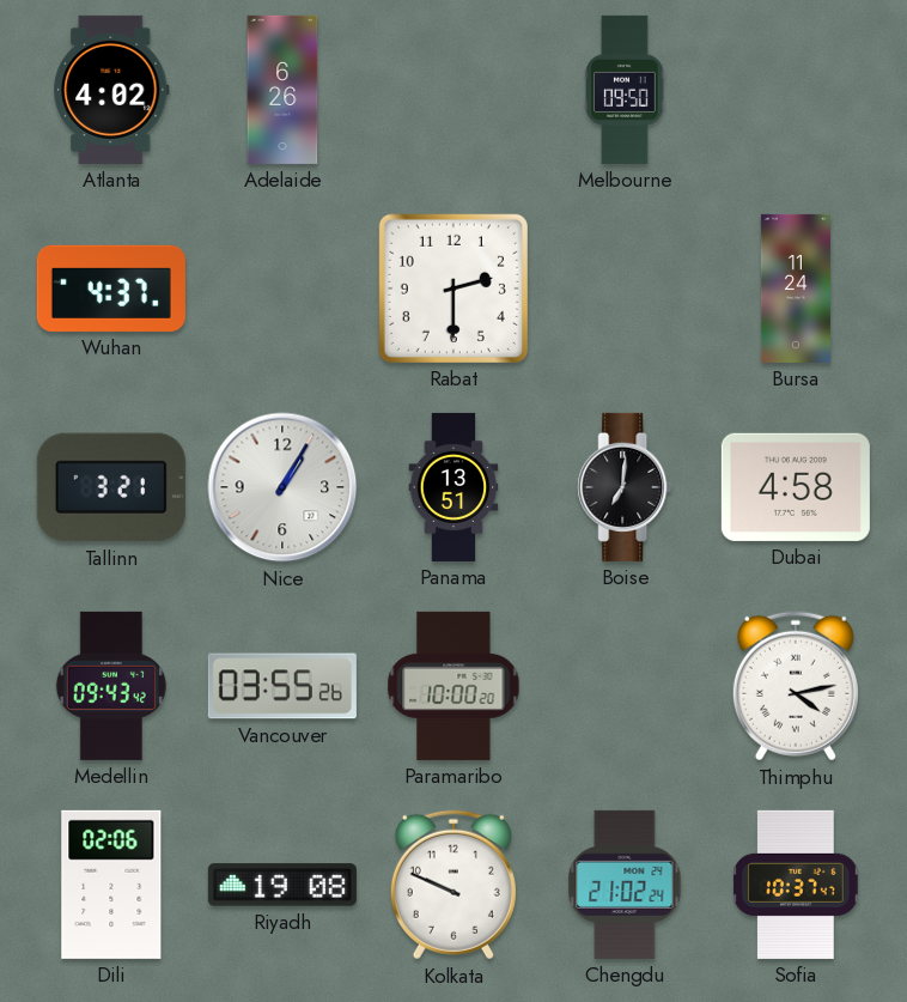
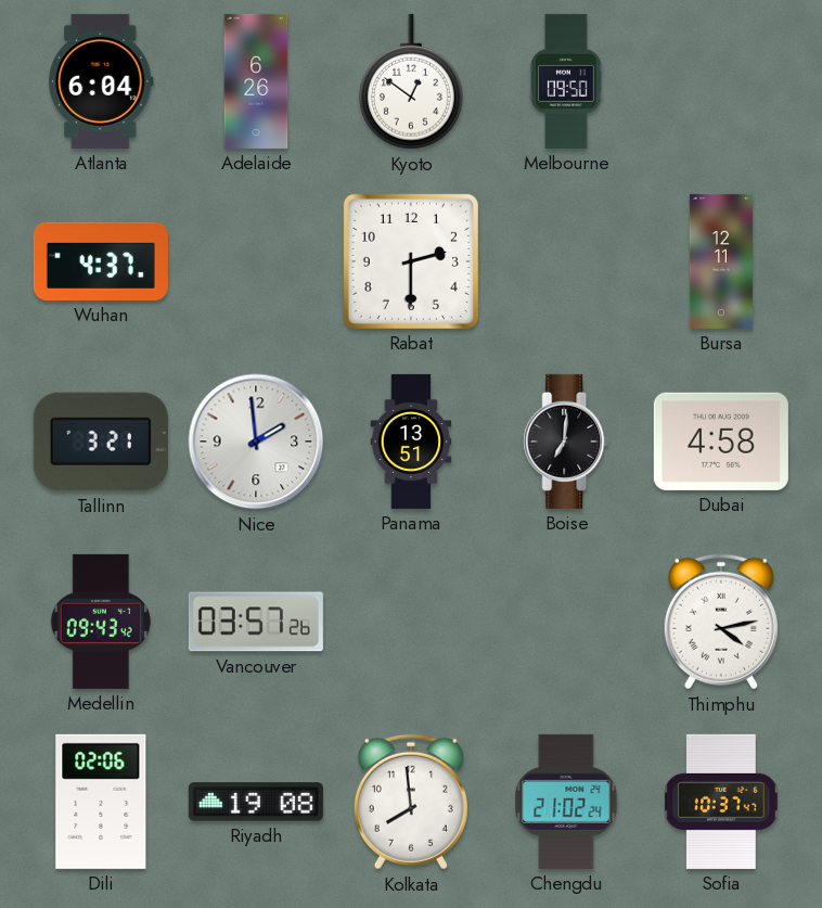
Atlanta: 4:02 -> 6:04
Kyoto: none -> 12:51
Bursa: 11:24 -> 12:11
Nice: 1:05 -> 1:59
Vancouver: 03:55 -> 03:57
Paramaribo: 10:00 -> none
Kolkata: 9:49 -> 7:59
